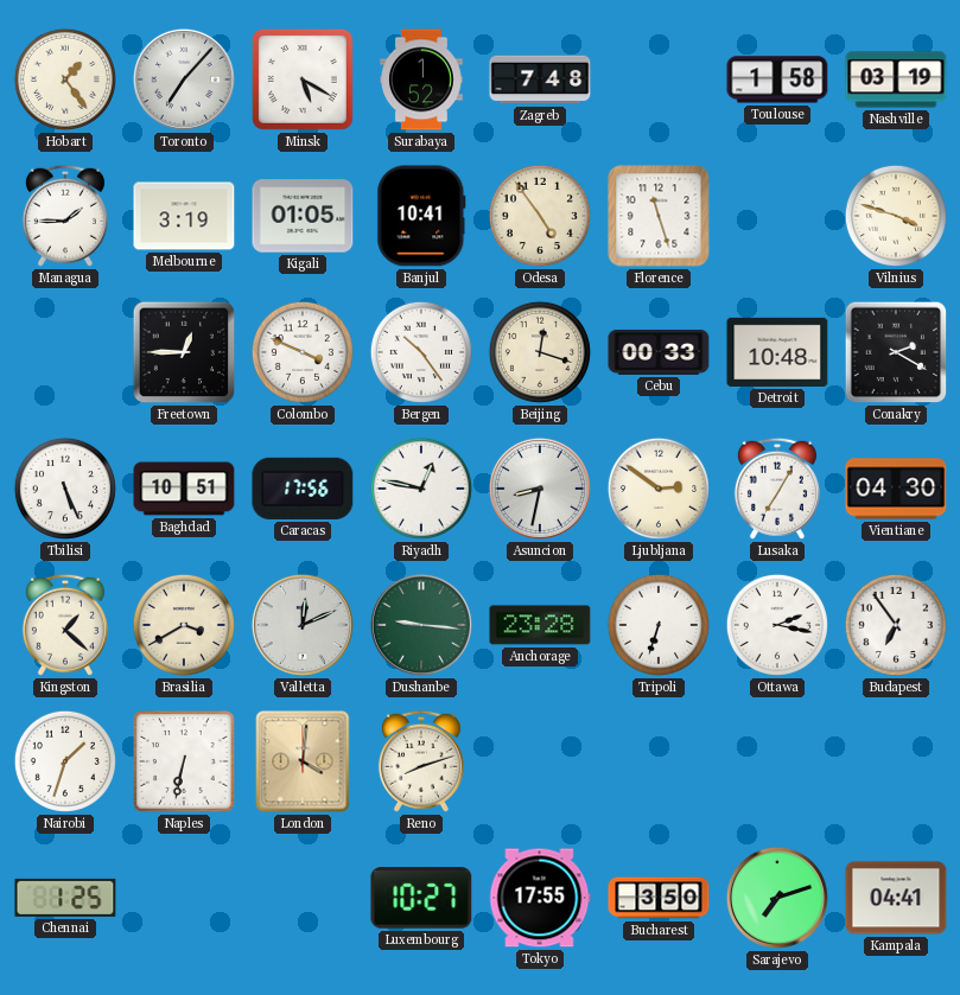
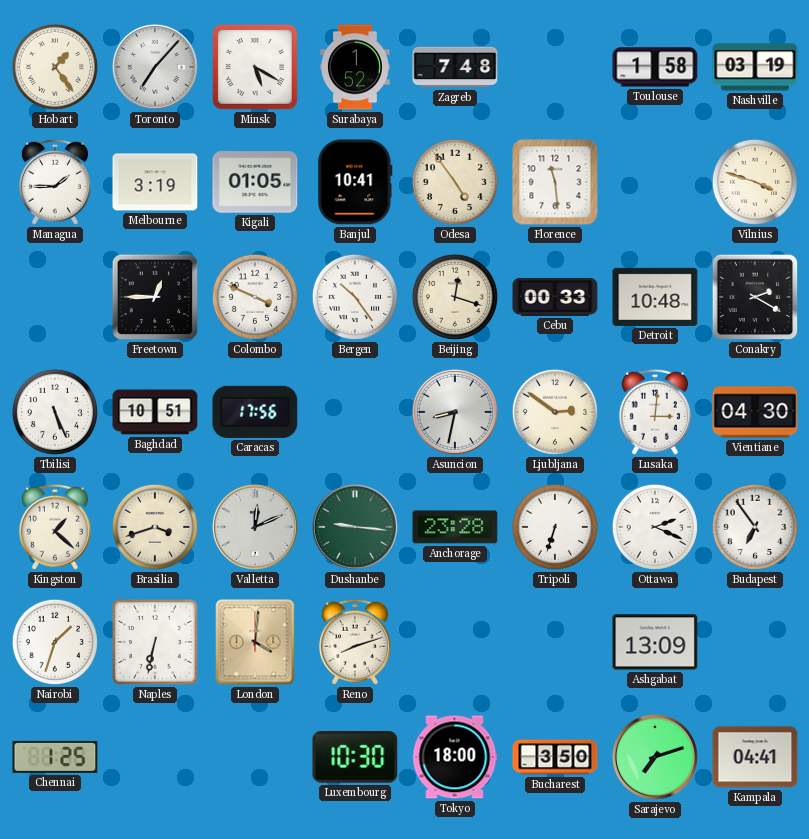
Florence: 11:27 -> 11:29
Riyadh: 12:47 -> none
Lusaka: 7:05 -> 3:01
Brasilia: 3:40 -> 3:42
Ottawa: 2:17 -> 2:19
Ashgabat: none -> 13:09
Luxembourg: 10:27 -> 10:30
Tokyo: 17:55 -> 18:00
